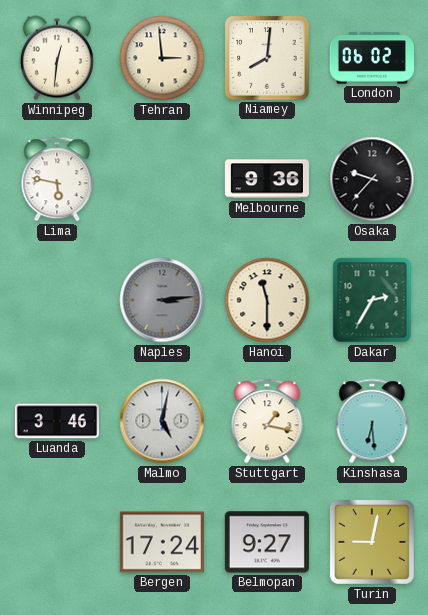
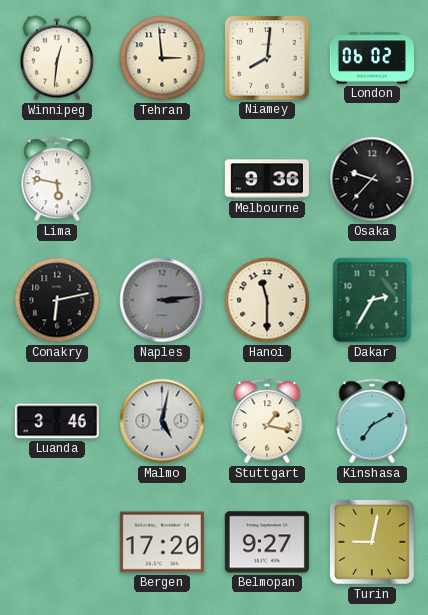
Conakry: none -> 6:13
Kinshasa: 6:29 -> 7:10
Bergen: 17:24 -> 17:20
